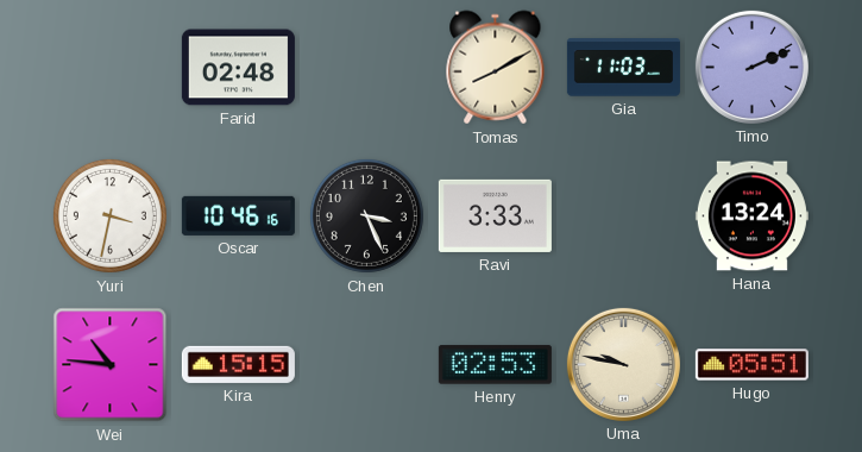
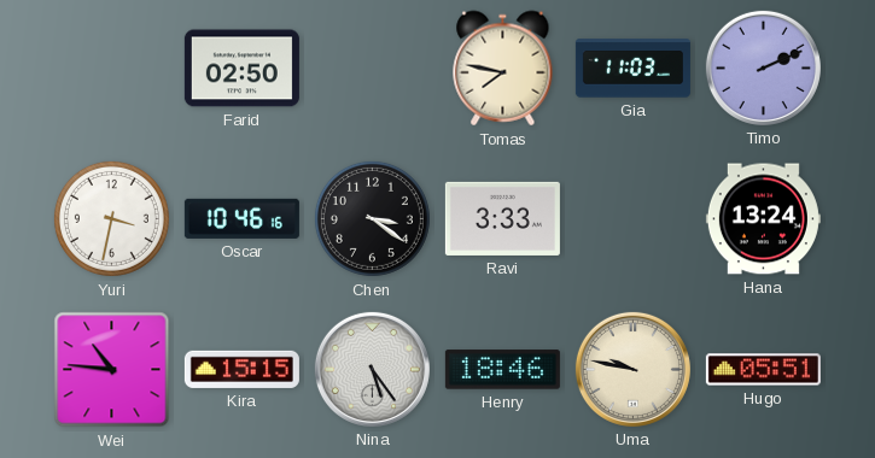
Farid: 02:48 -> 02:50
Tomas: 8:10 -> 7:47
Chen: 3:26 -> 3:21
Nina: none -> 5:24
Henry: 02:53 -> 18:46
